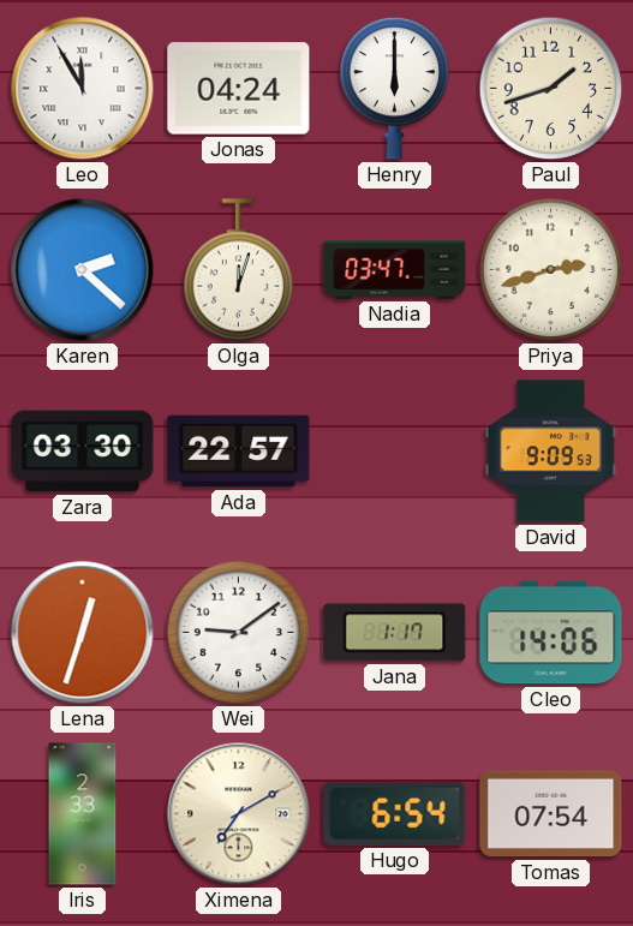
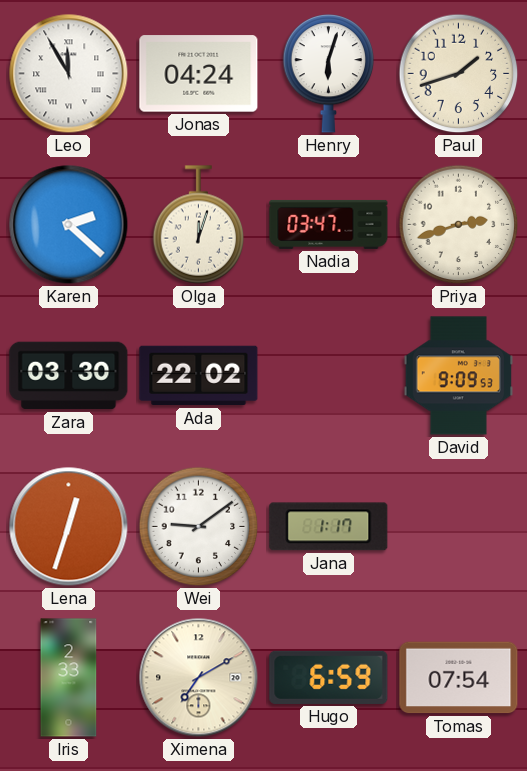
Henry: 6:00 -> 6:03
Ada: 22:57 -> 22:02
Cleo: 14:06 -> none
Hugo: 6:54 -> 6:59
